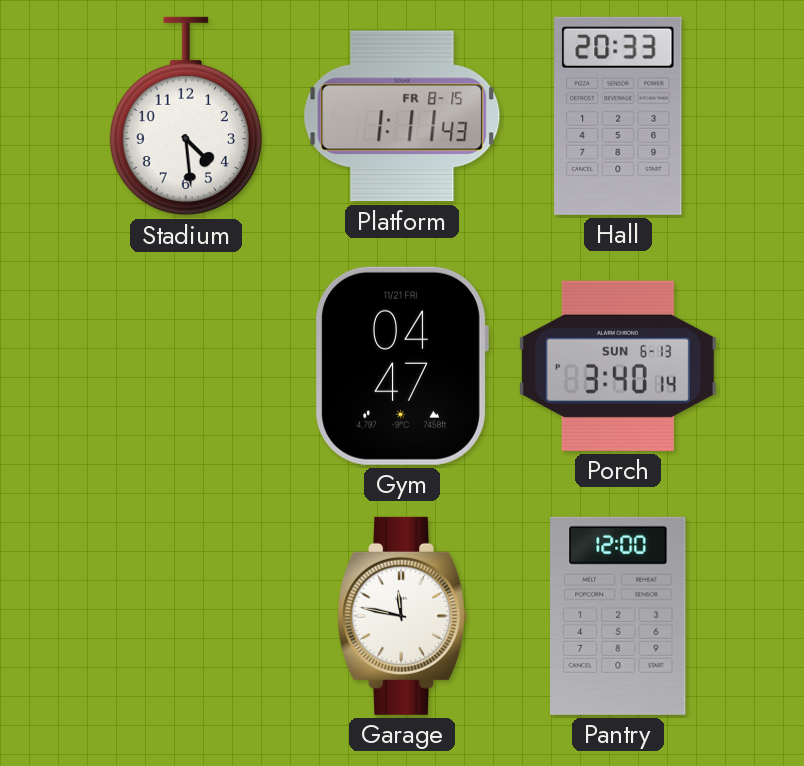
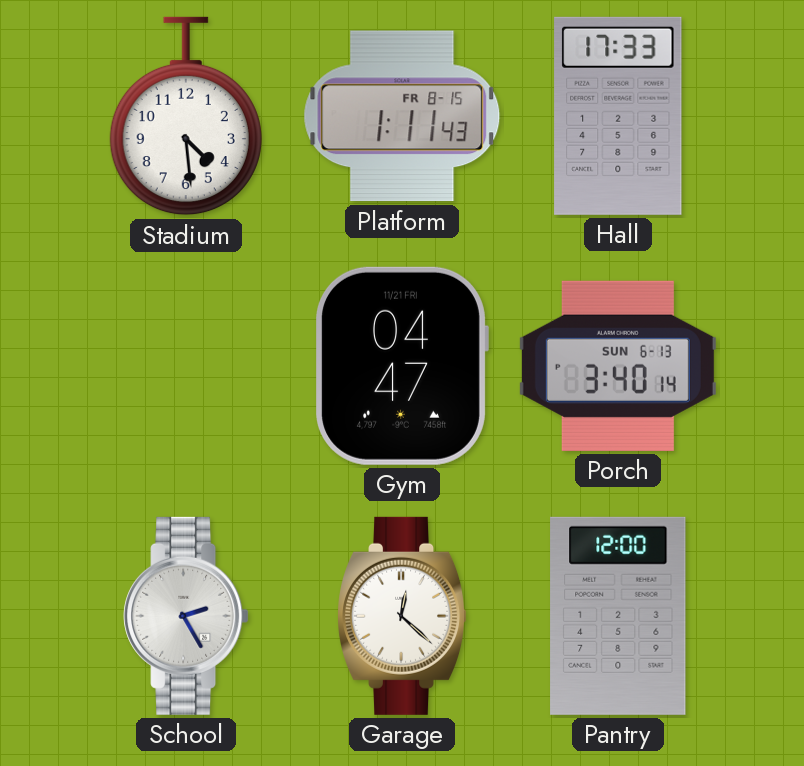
Hall: 20:33 -> 17:33
School: none -> 2:25
Garage: 11:47 -> 12:22
